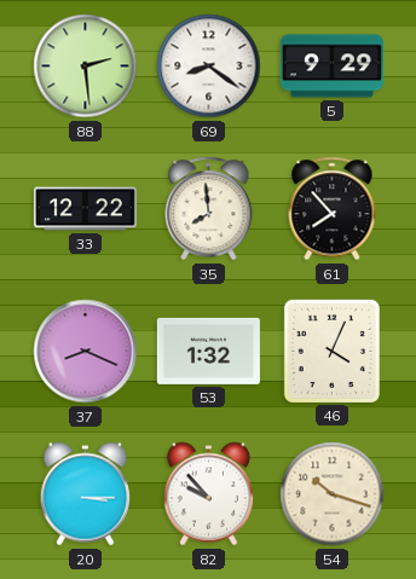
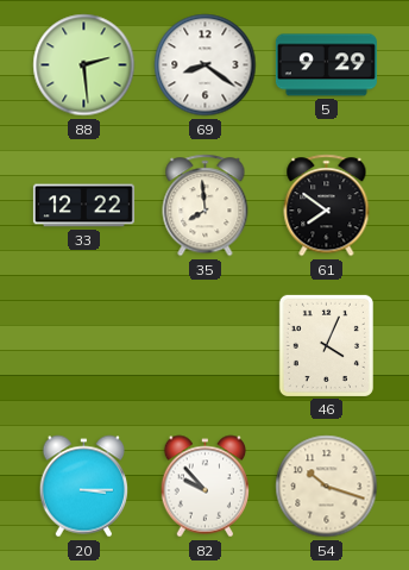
61: 7:53 -> 7:51
37: 8:19 -> none
53: 1:32 -> none
